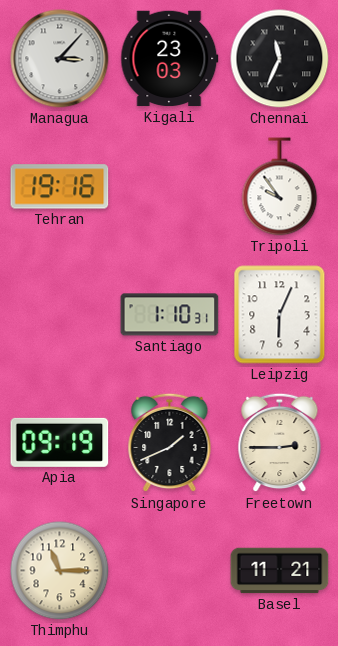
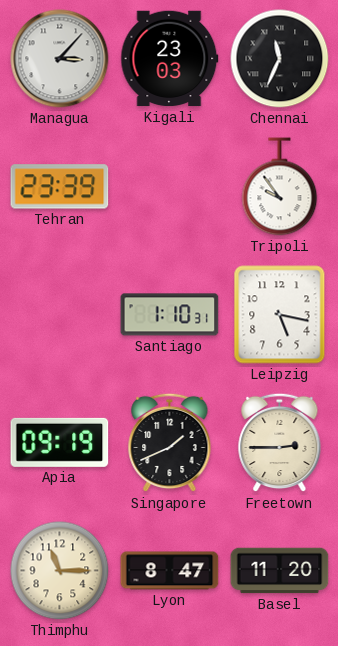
Tehran: 19:16 -> 23:39
Leipzig: 6:04 -> 5:17
Lyon: none -> 8:47
Basel: 11:21 -> 11:20
